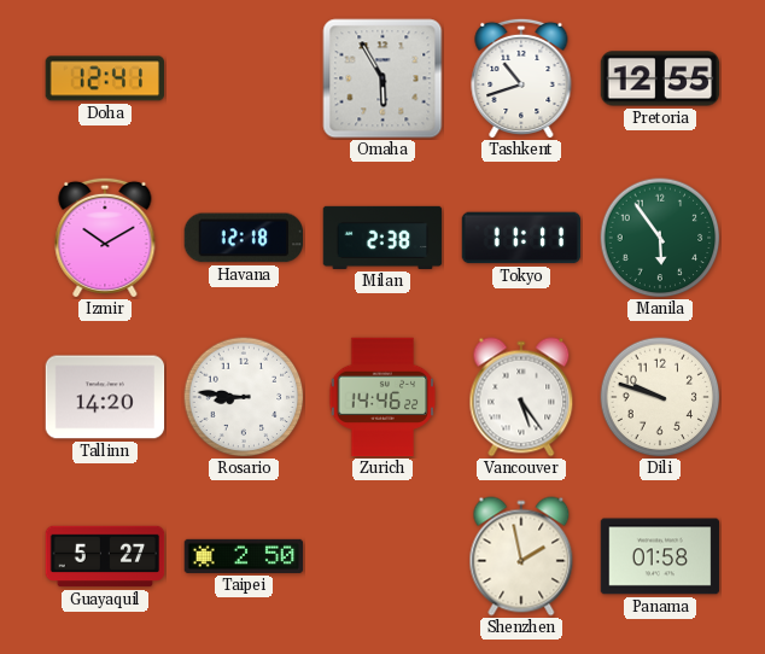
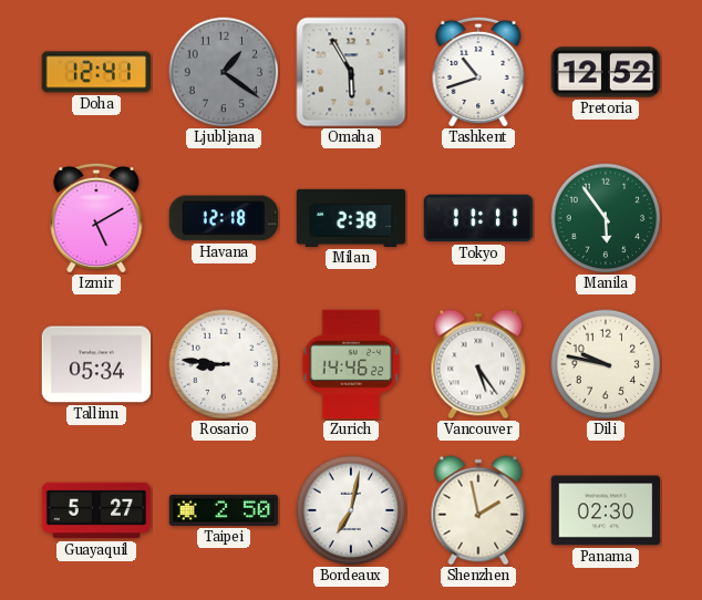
Ljubljana: none -> 1:21
Pretoria: 12:55 -> 12:52
Izmir: 10:10 -> 5:10
Tallinn: 14:20 -> 05:34
Dili: 9:48 -> 9:47
Bordeaux: none -> 7:02
Panama: 01:58 -> 02:30
